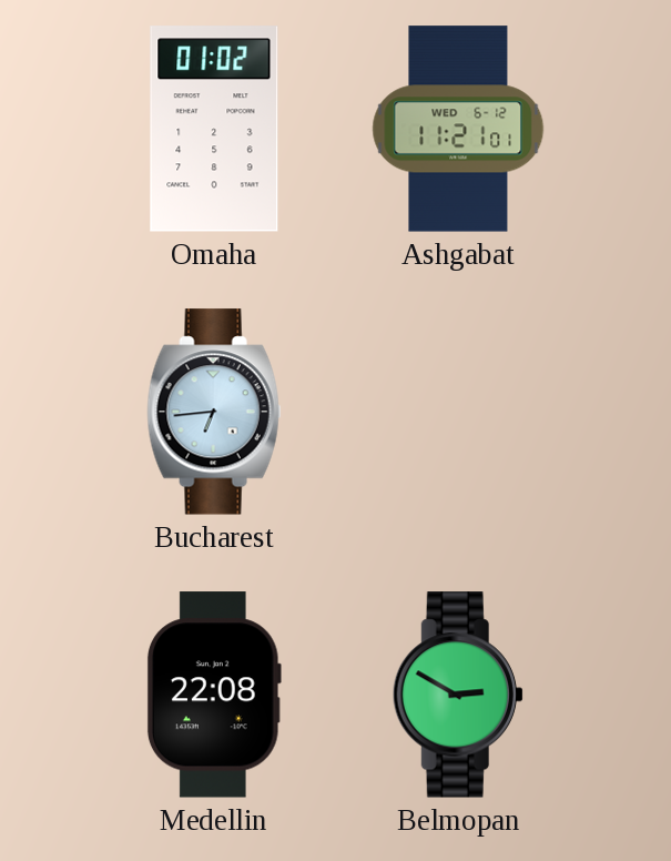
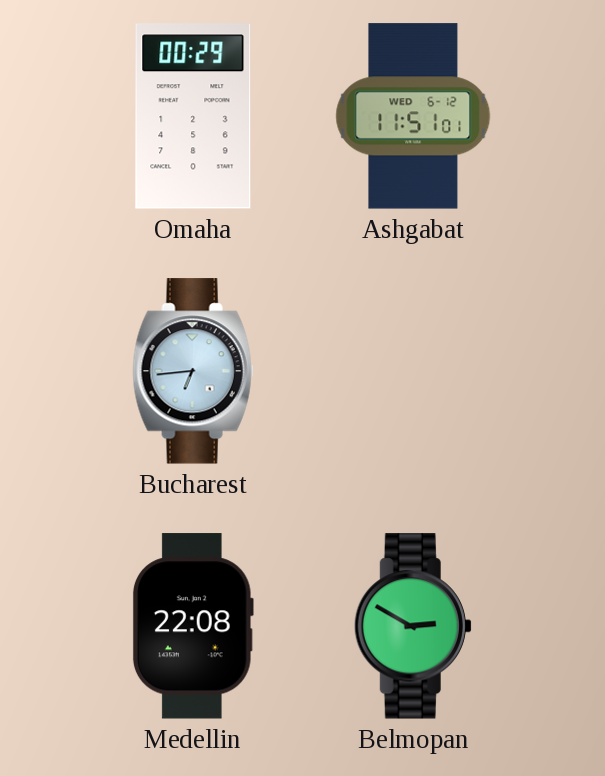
Omaha: 01:02 -> 00:29
Ashgabat: 11:21 -> 11:51
